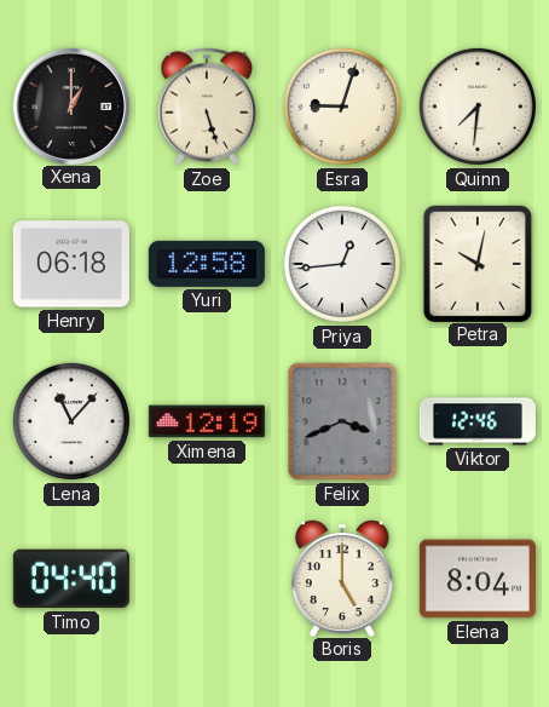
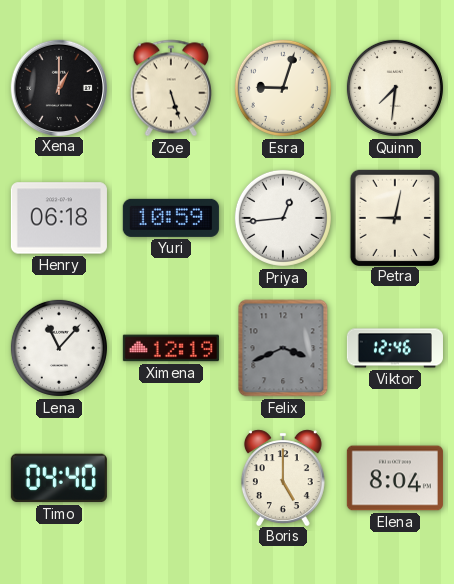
Yuri: 12:58 -> 10:59
Petra: 10:02 -> 9:02
